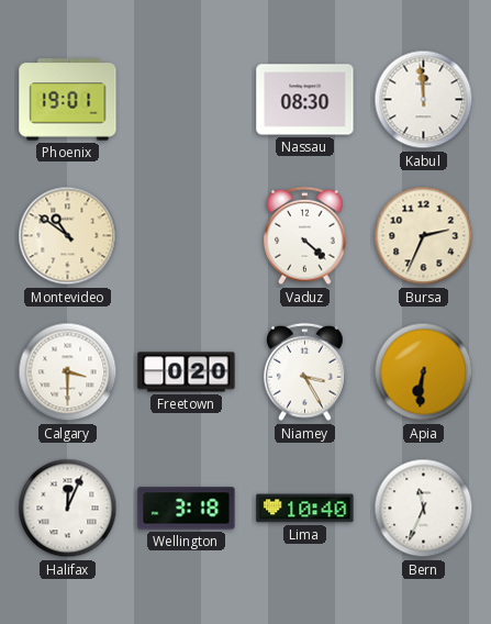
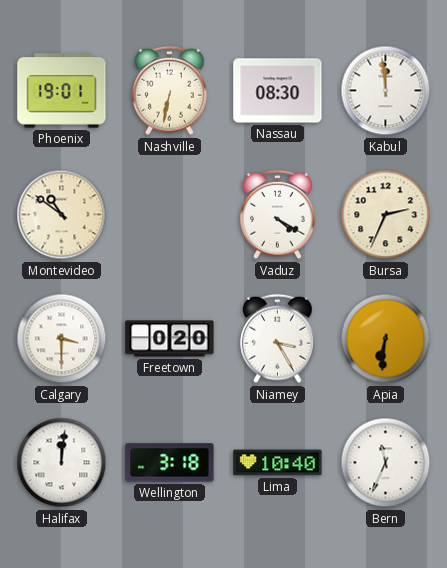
Nashville: none -> 6:32
Vaduz: 4:22 -> 4:20
Halifax: 12:04 -> 12:01
